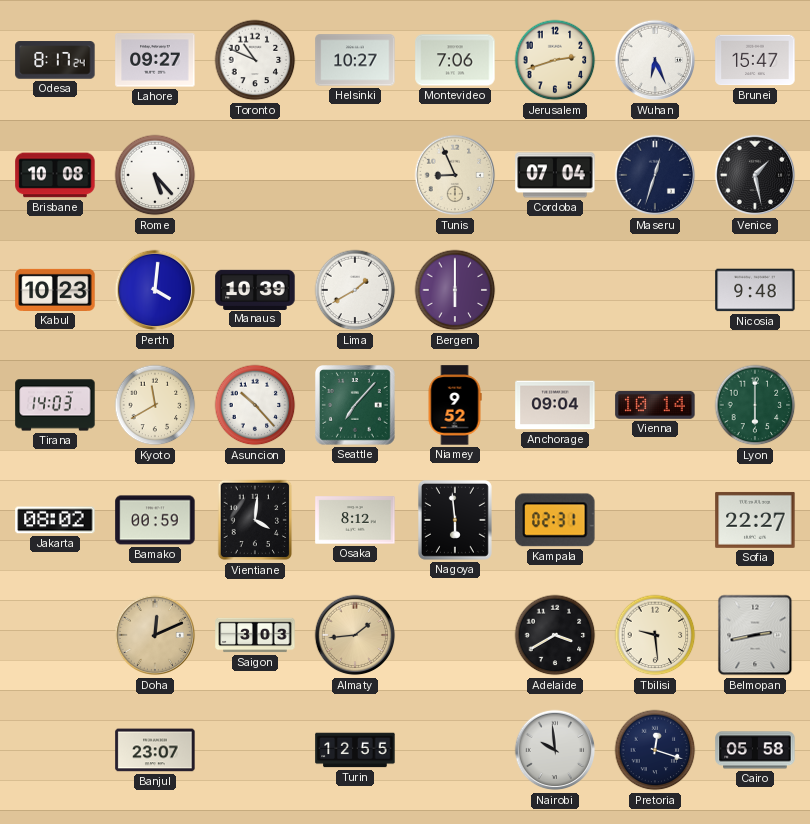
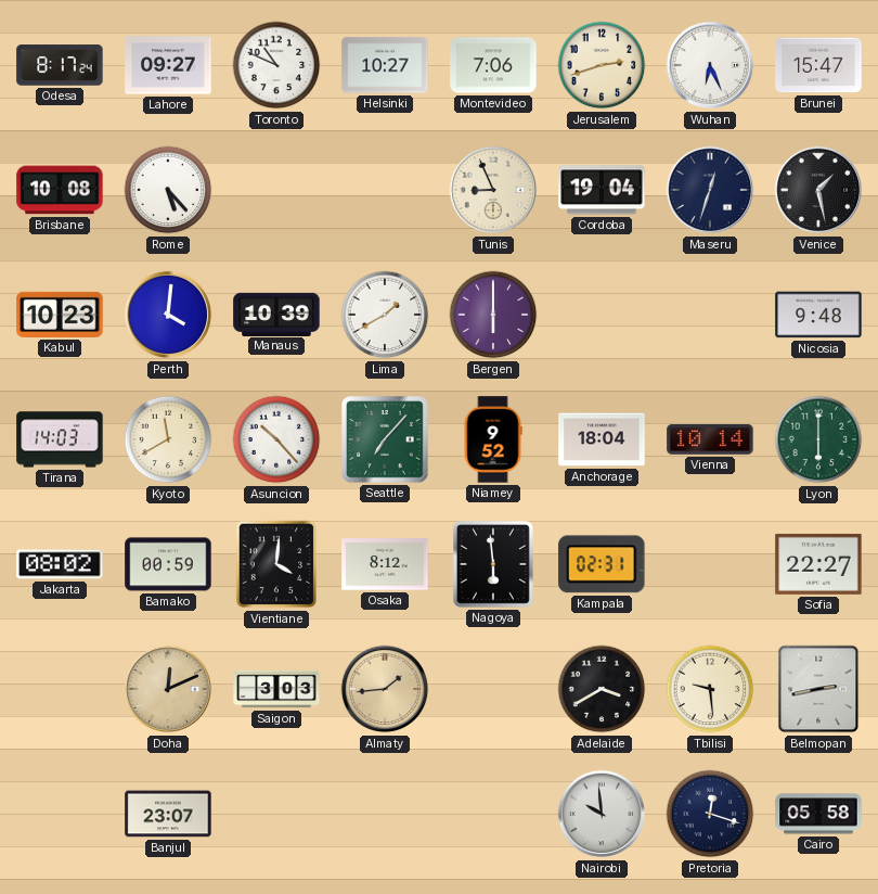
Cordoba: 07:04 -> 19:04
Anchorage: 09:04 -> 18:04
Turin: 12:55 -> none
